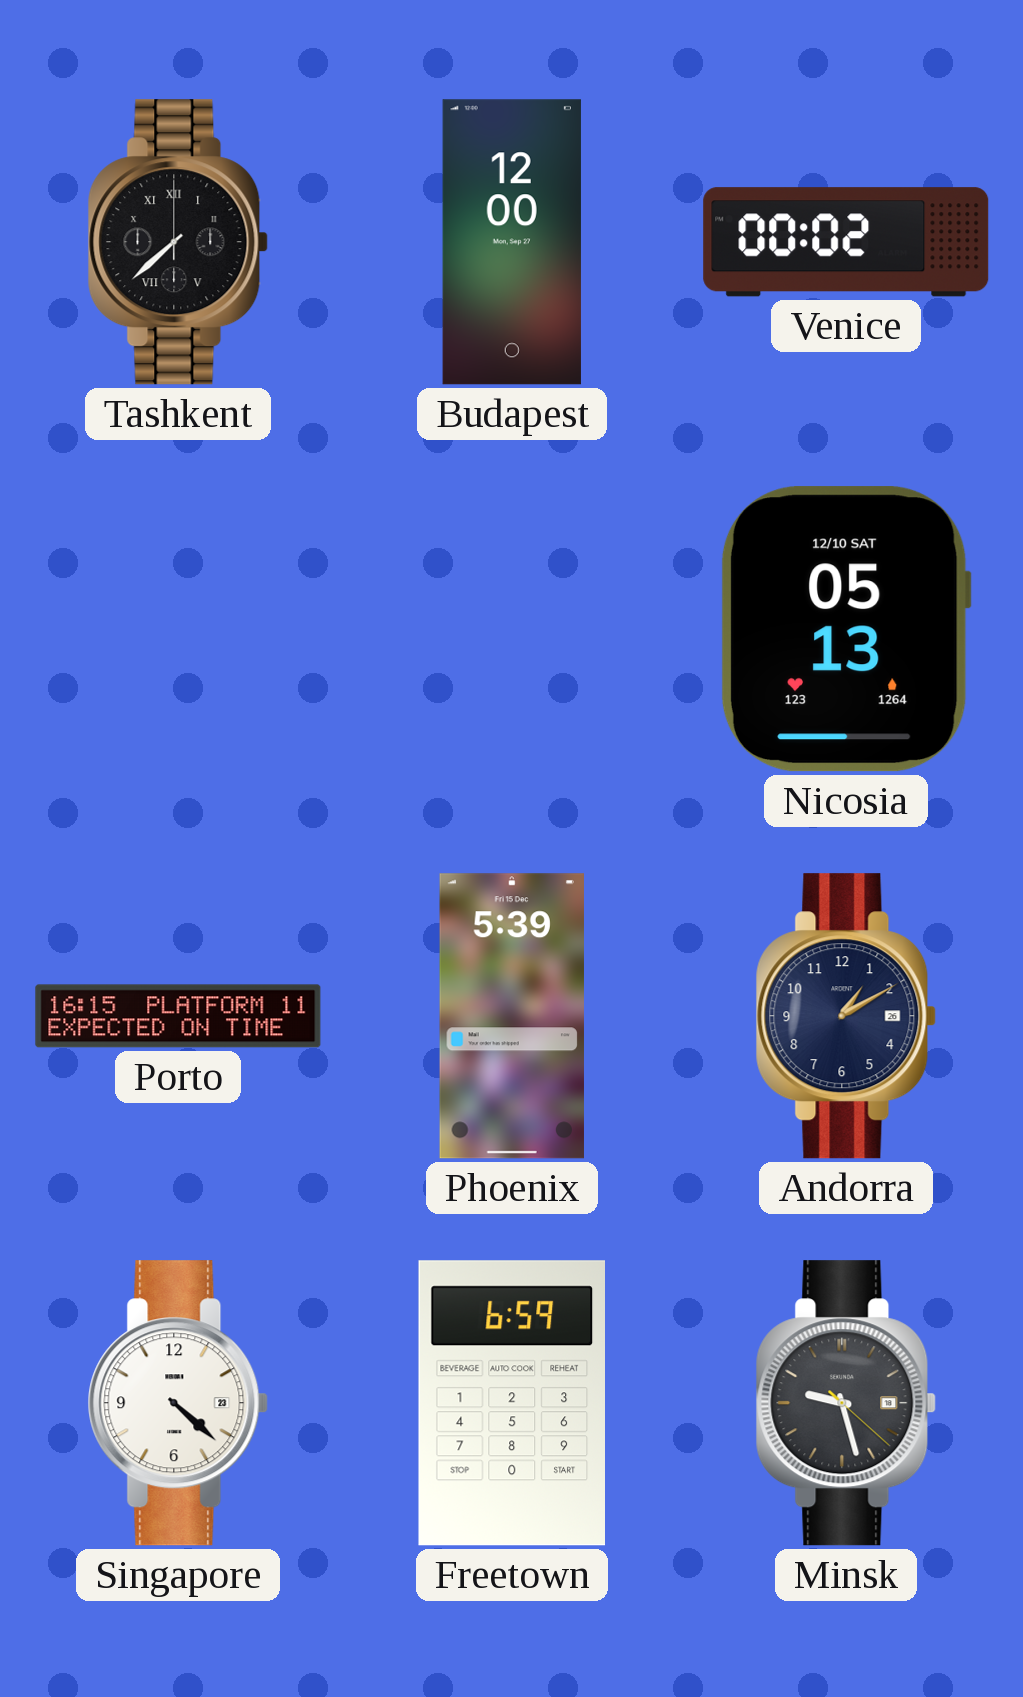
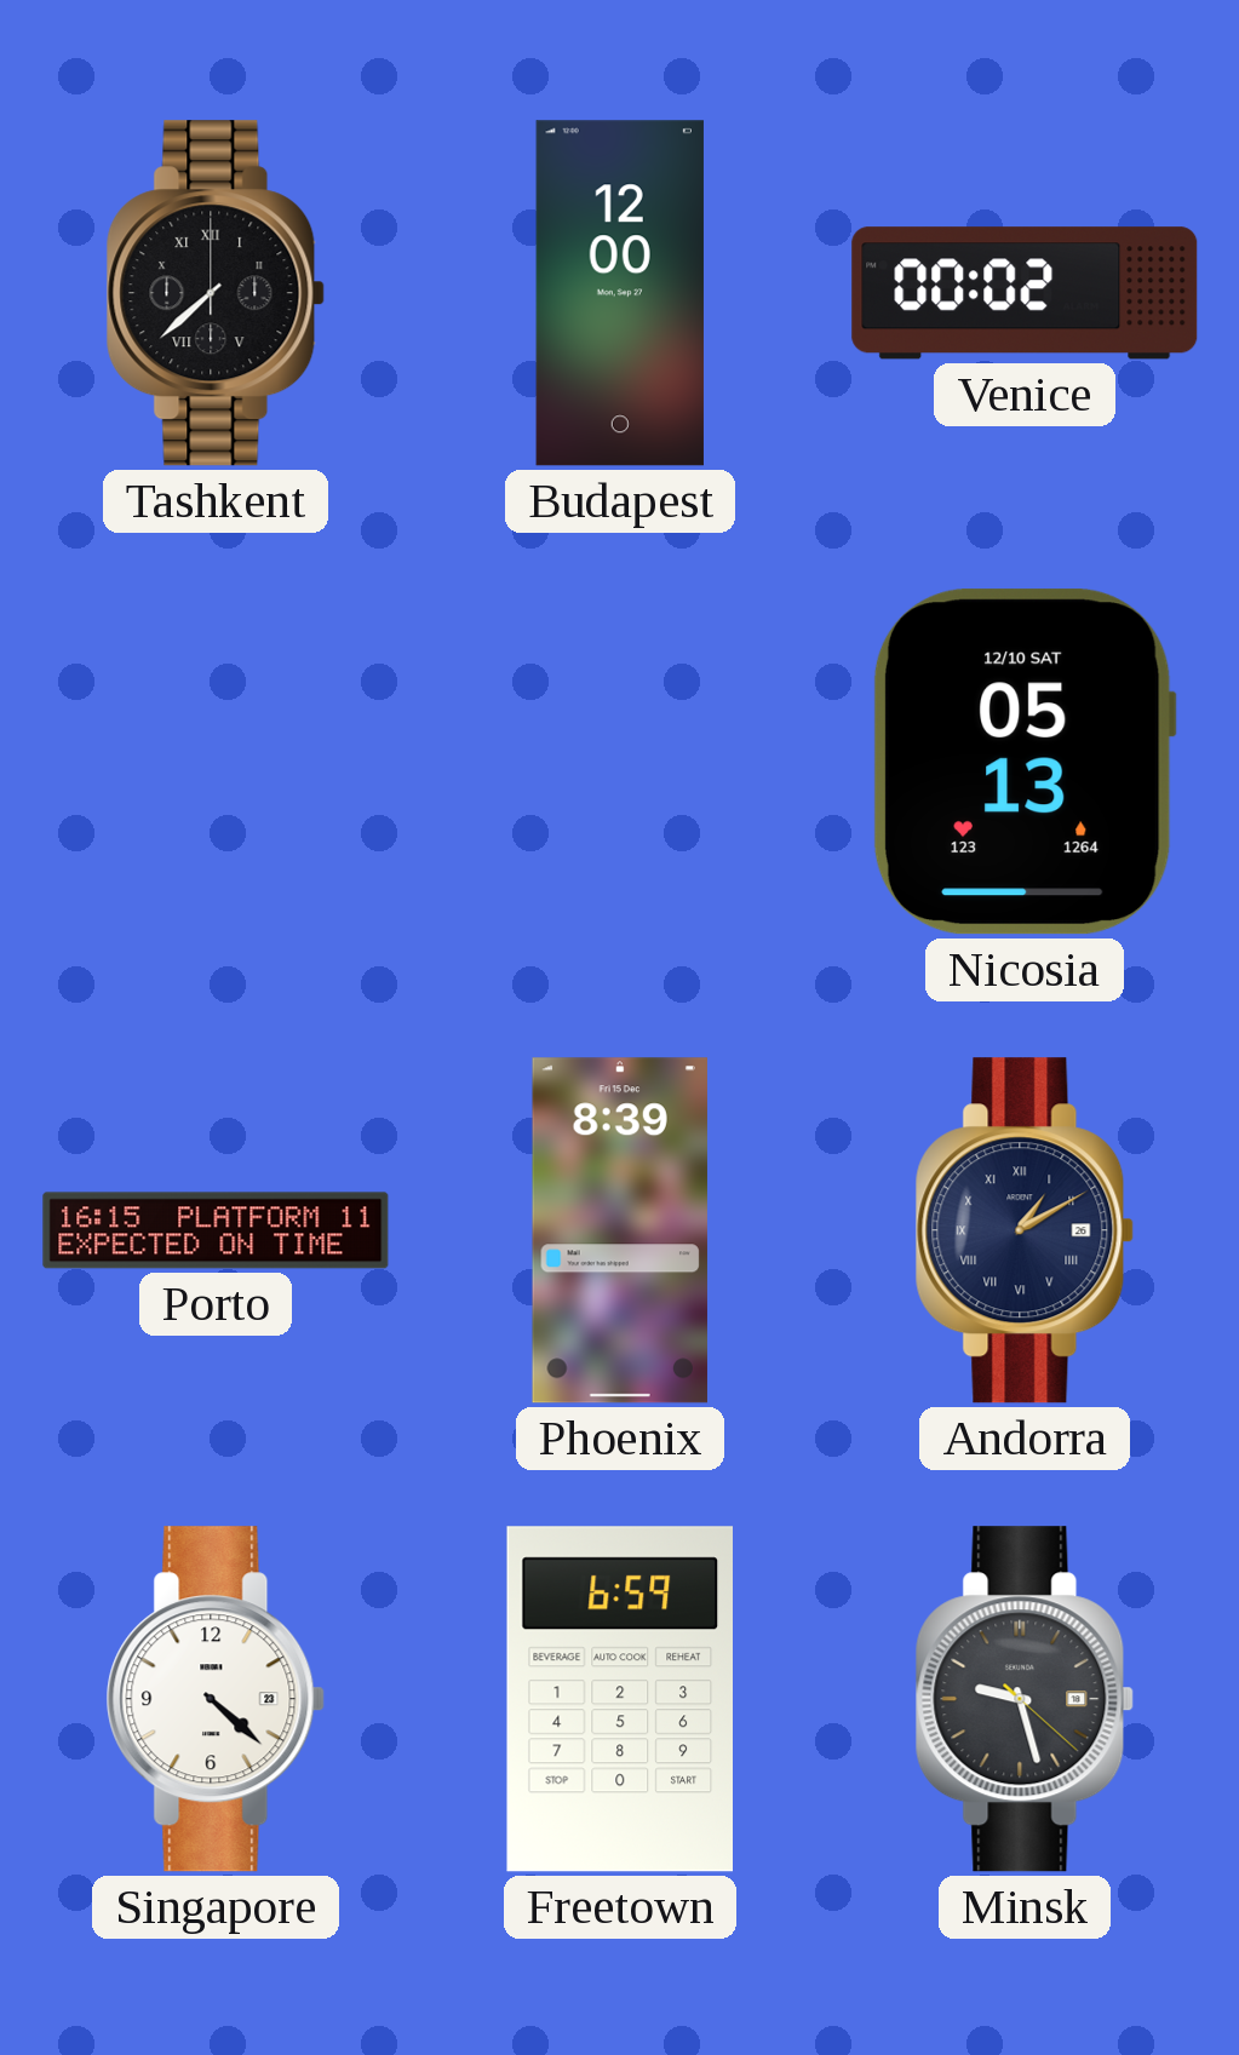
Phoenix: 5:39 -> 8:39
Andorra numerals: Arabic -> Roman
